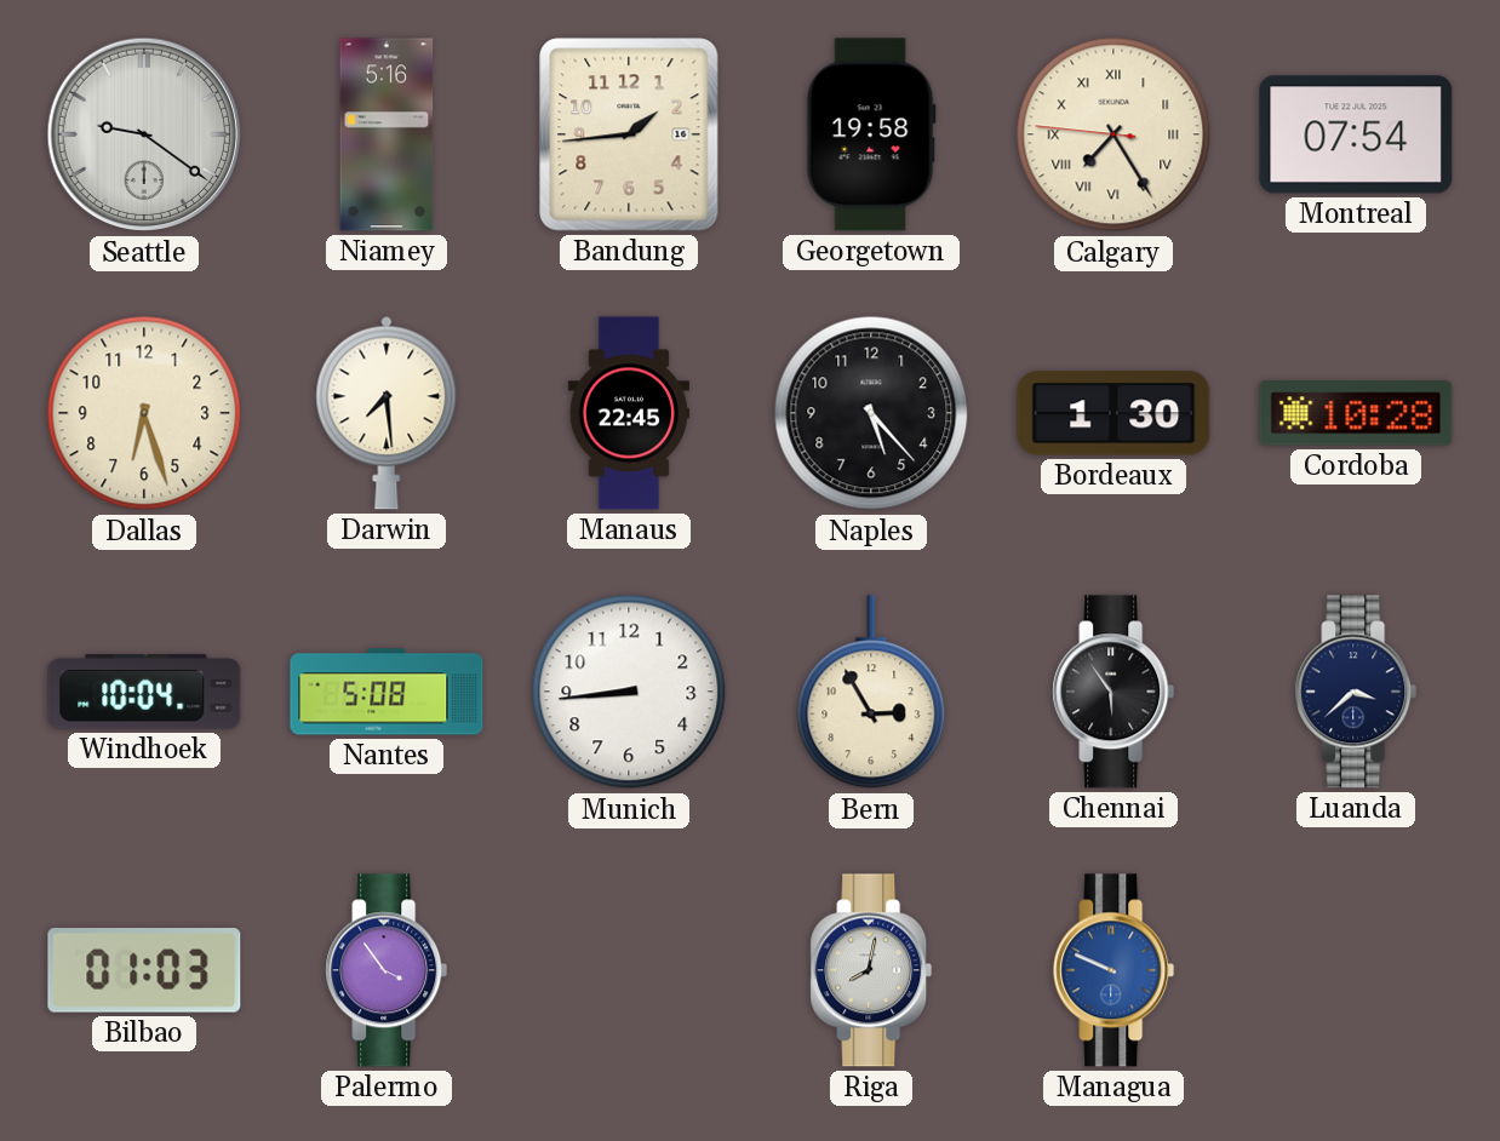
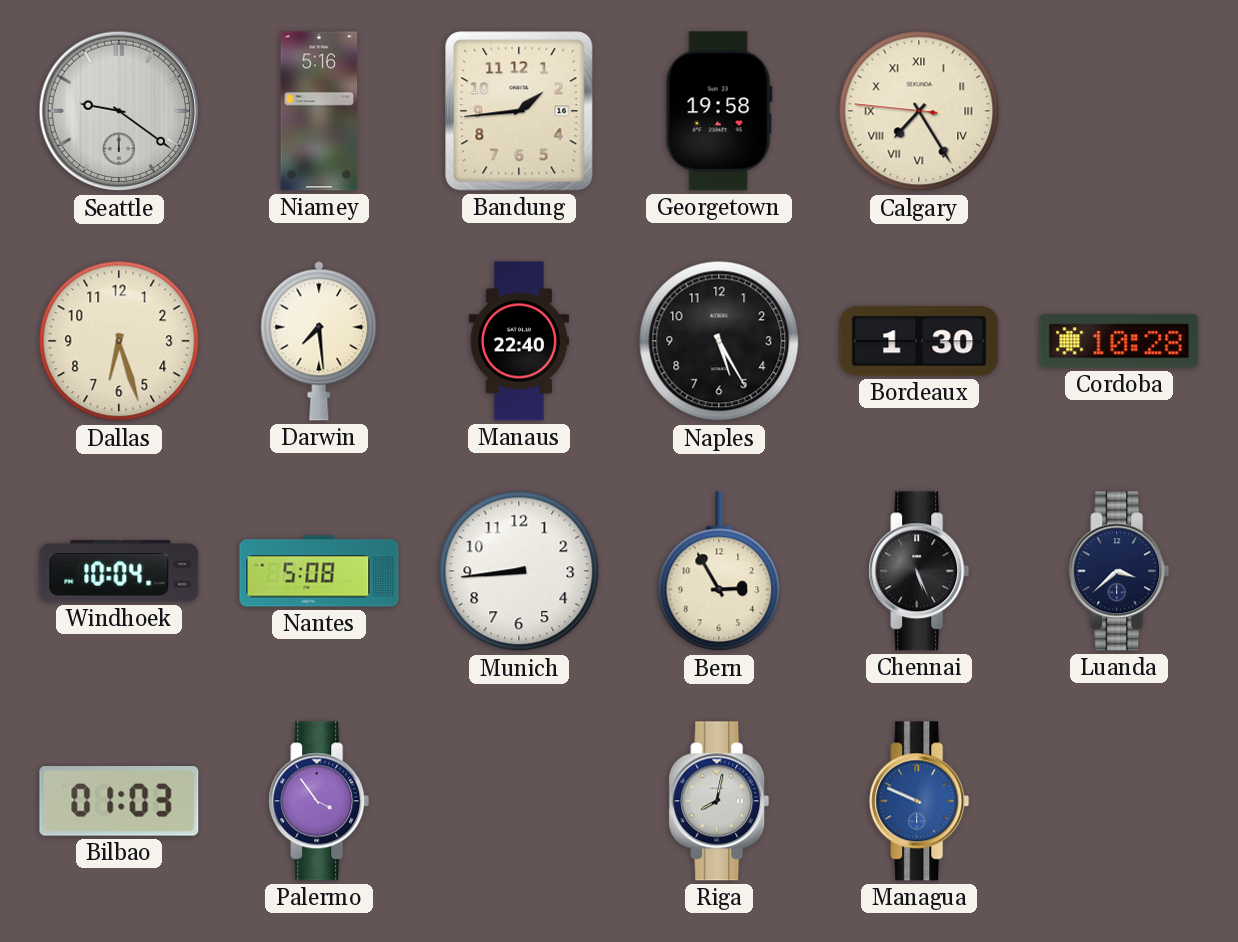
Montreal: 07:54 -> none
Manaus: 22:45 -> 22:40
Naples: 5:23 -> 5:25
Chennai: 5:54 -> 5:26
